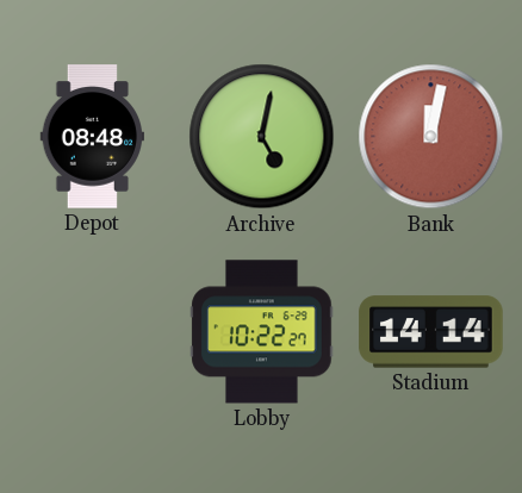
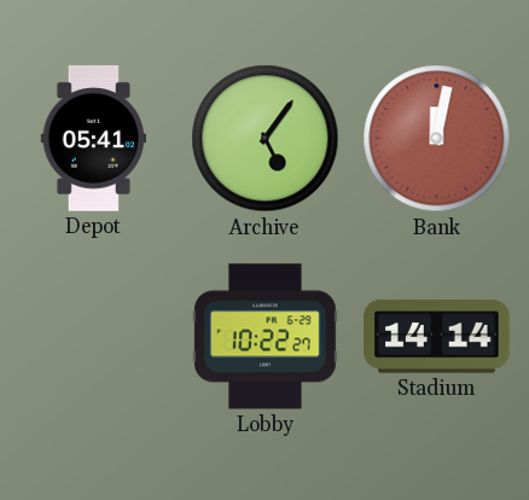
Depot: 08:48 -> 05:41
Archive: 5:02 -> 5:06
